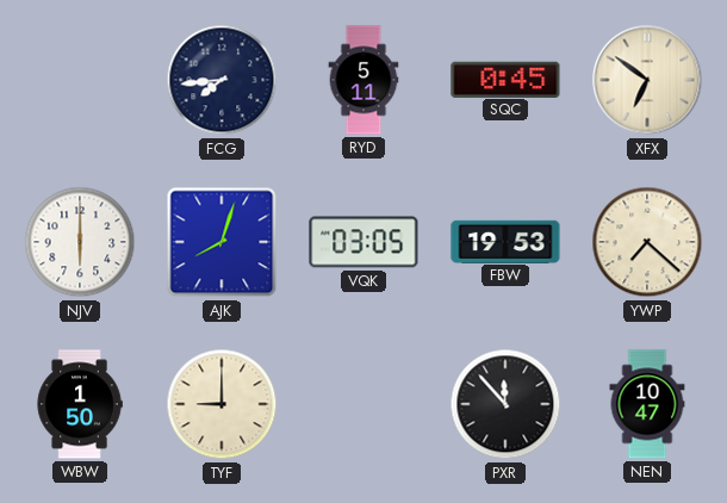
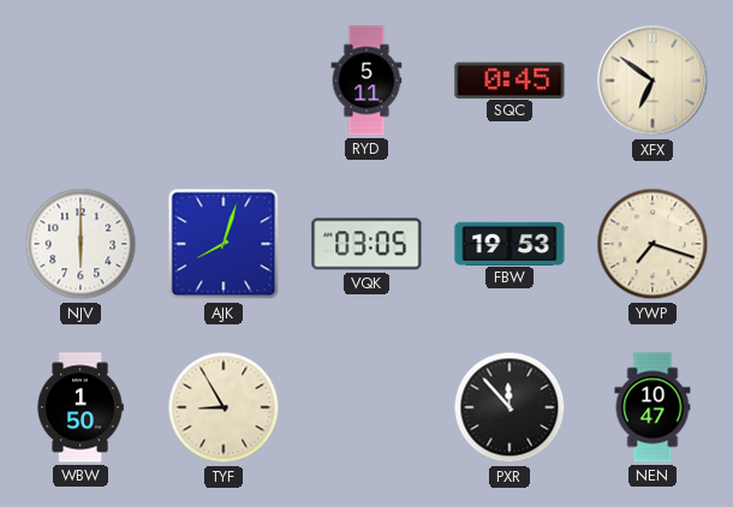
FCG: 7:44 -> none
YWP: 7:22 -> 7:18
TYF: 9:00 -> 8:55
